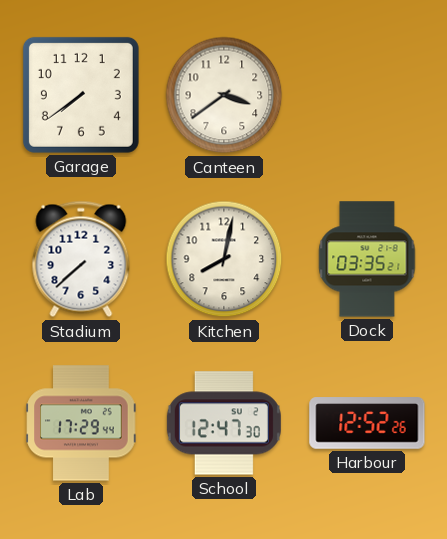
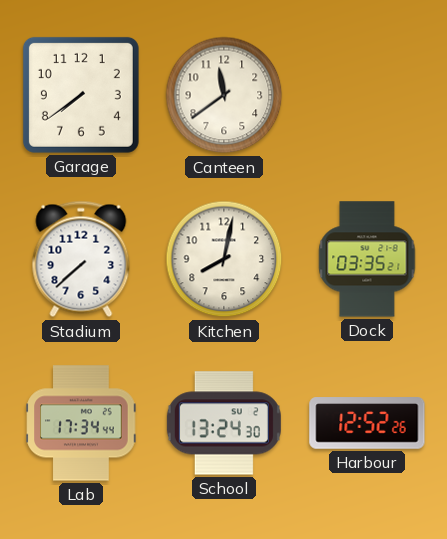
Canteen: 3:39 -> 11:39
Lab: 17:29 -> 17:34
School: 12:47 -> 13:24
